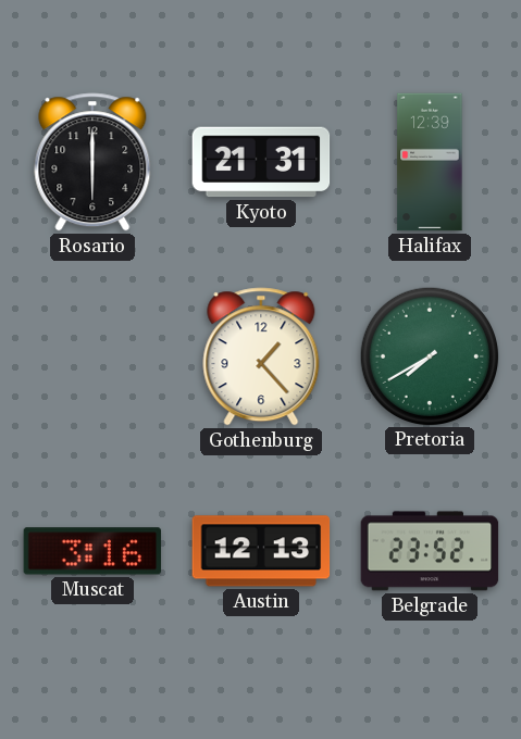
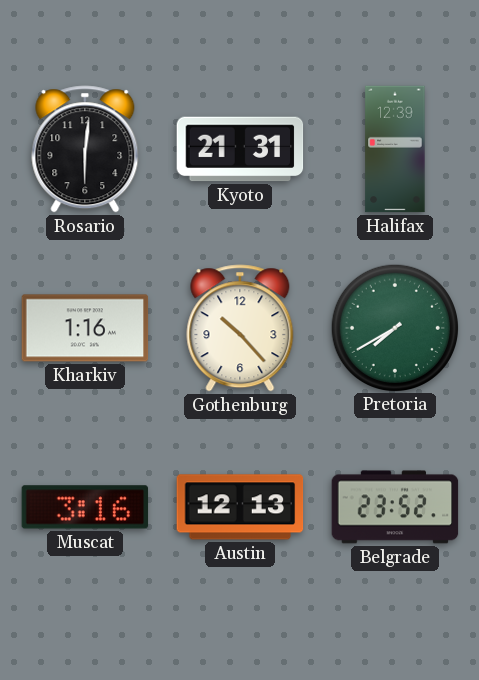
Rosario: 6:00 -> 6:01
Kharkiv: none -> 1:16
Gothenburg: 1:23 -> 10:23
